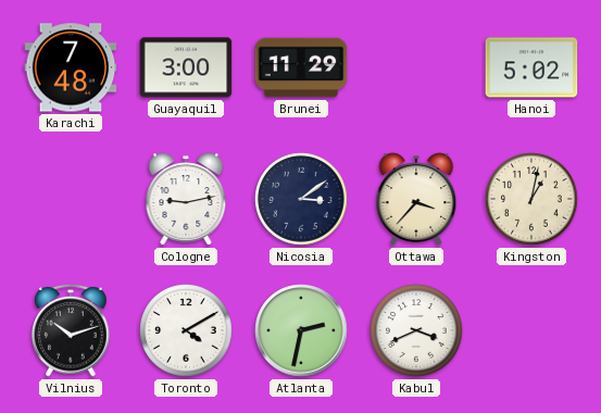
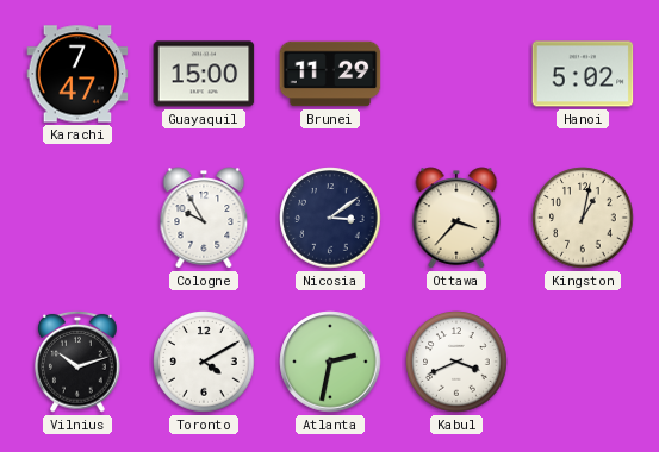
Karachi: 7:48 -> 7:47
Guayaquil: 3:00 -> 15:00
Cologne: 9:13 -> 9:55
